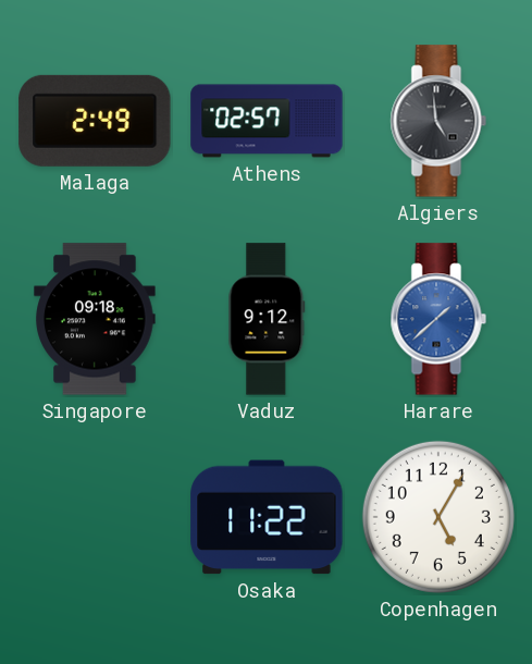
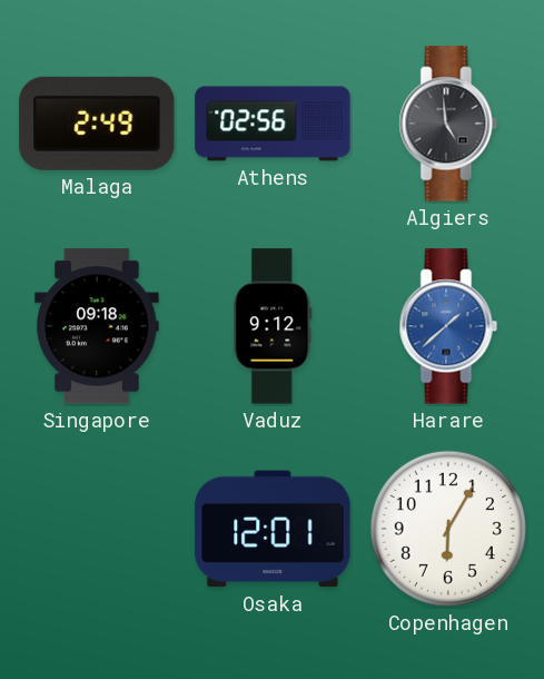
Athens: 02:57 -> 02:56
Osaka: 11:22 -> 12:01
Copenhagen: 5:05 -> 6:05
